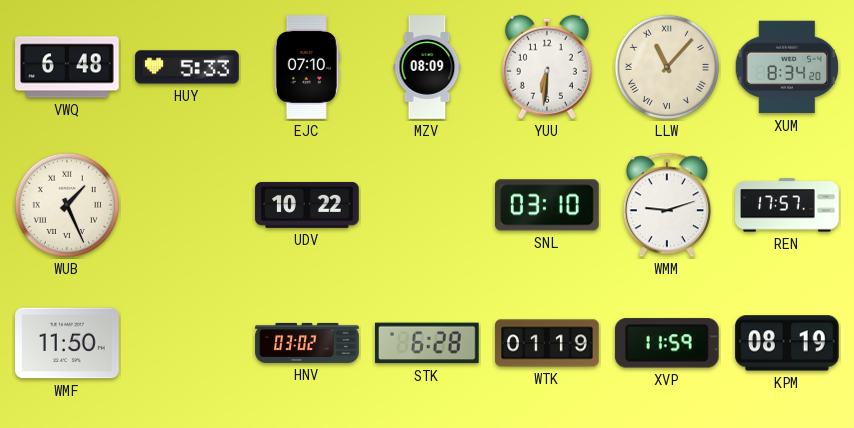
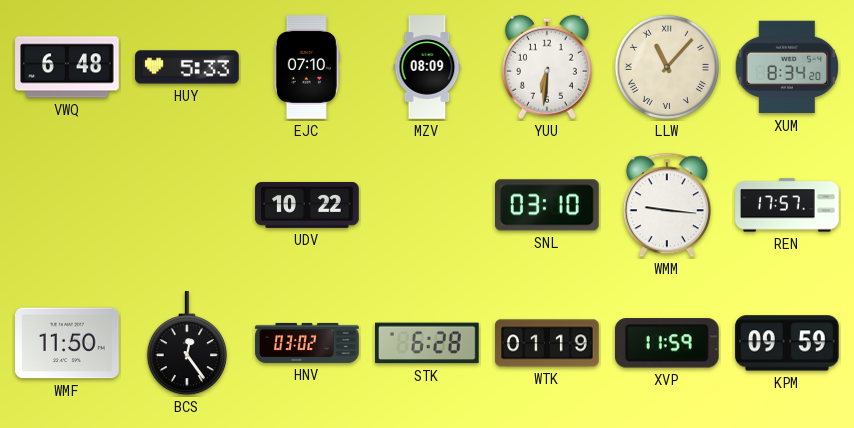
WUB: 1:26 -> none
WMM: 9:12 -> 9:16
BCS: none -> 12:24
KPM: 08:19 -> 09:59
